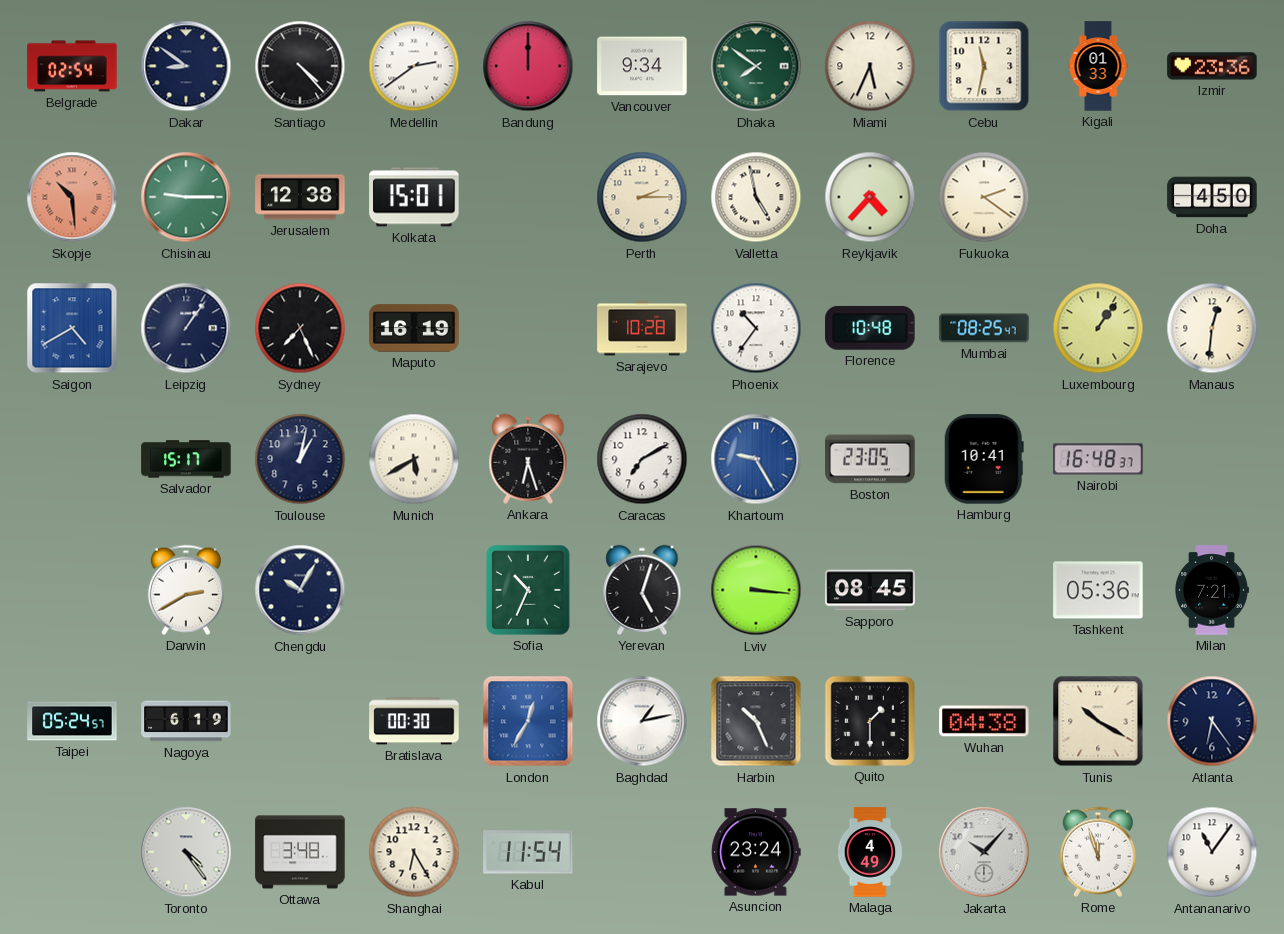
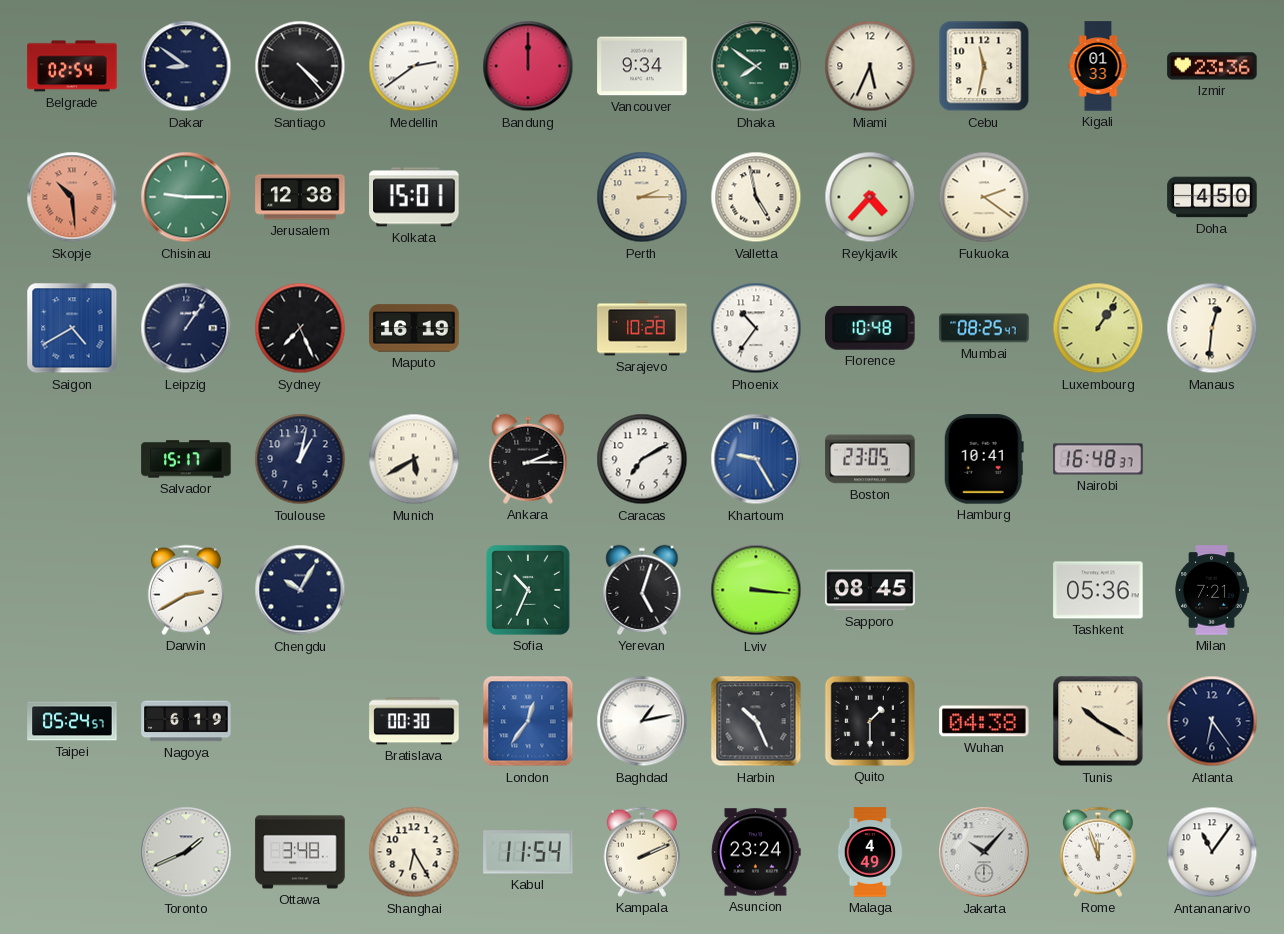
Ankara: 6:27 -> 2:15
London: 12:35 -> 12:36
Toronto: 4:24 -> 1:41
Kampala: none -> 2:11
